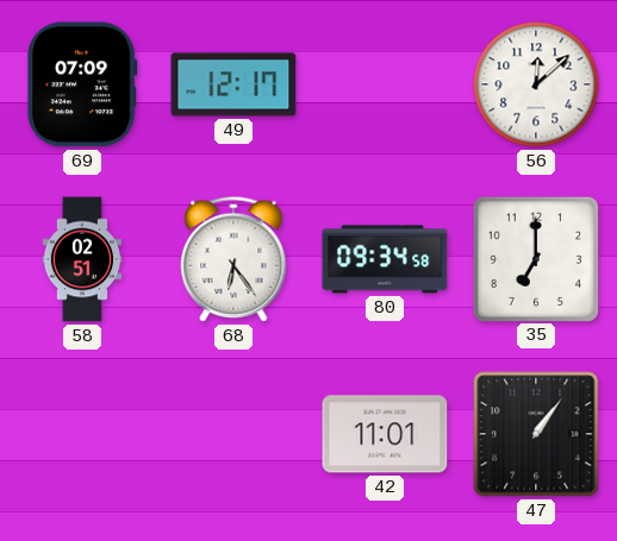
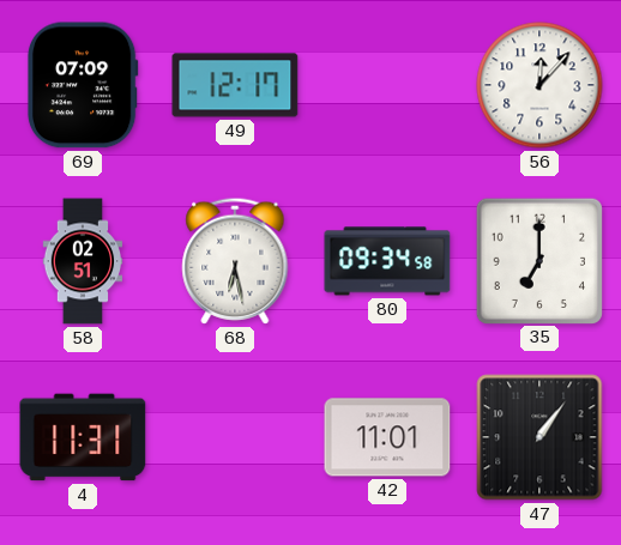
56: 12:08 -> 12:07
68: 6:24 -> 6:28
4: none -> 11:31
